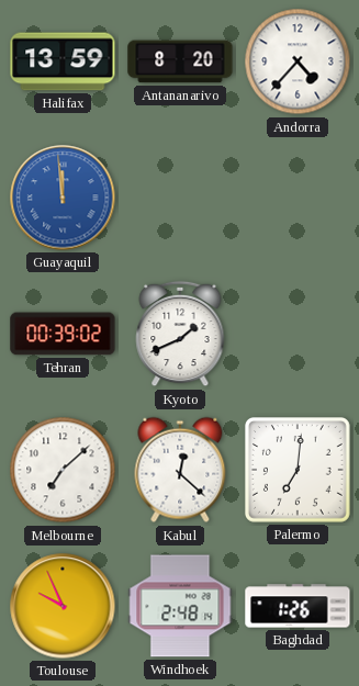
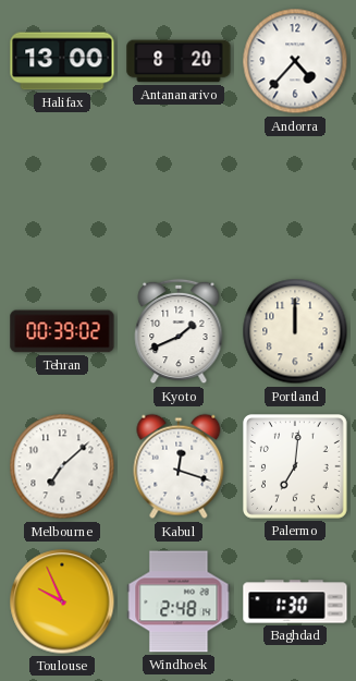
Halifax: 13:59 -> 13:00
Guayaquil: 11:59 -> none
Portland: none -> 12:00
Kabul: 12:22 -> 12:18
Baghdad: 1:26 -> 1:30
